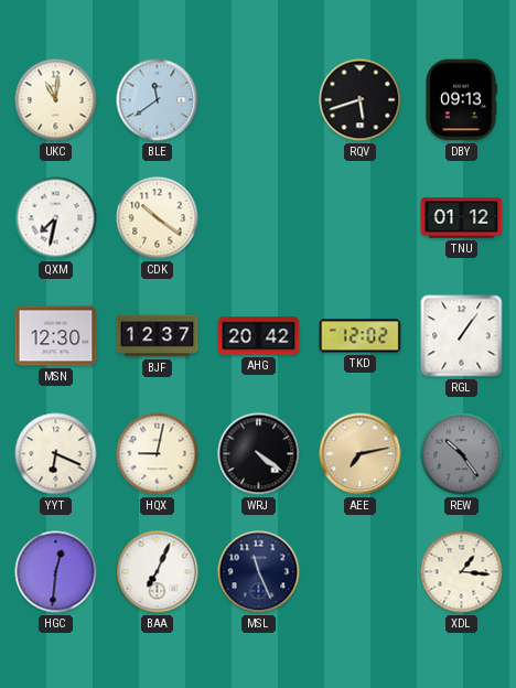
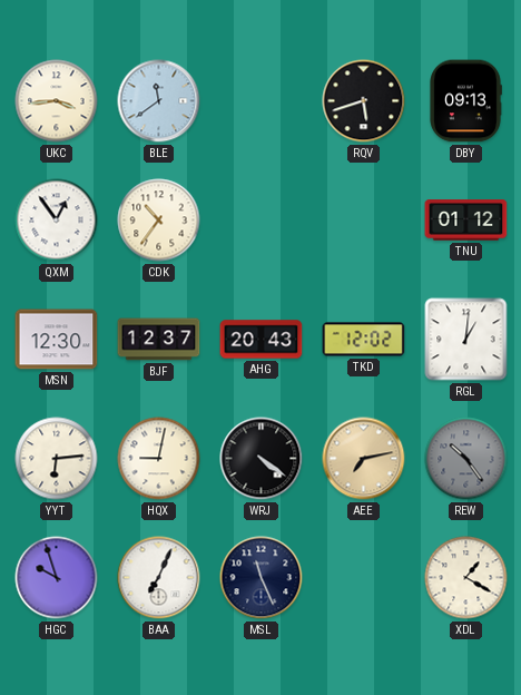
UKC: 11:01 -> 3:44
QXM: 7:32 -> 12:54
CDK: 10:21 -> 10:36
AHG: 20:42 -> 20:43
RGL: 1:06 -> 1:01
YYT: 6:19 -> 6:14
HGC: 12:31 -> 9:57
XDL: 1:16 -> 1:20
